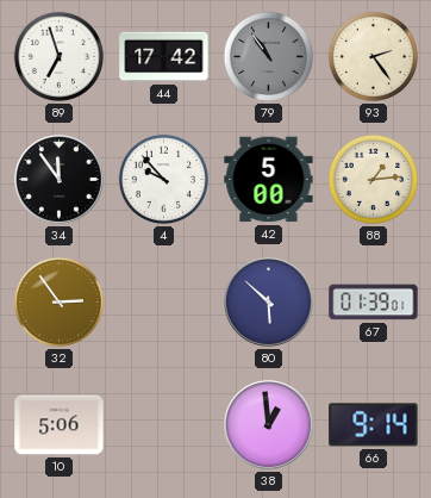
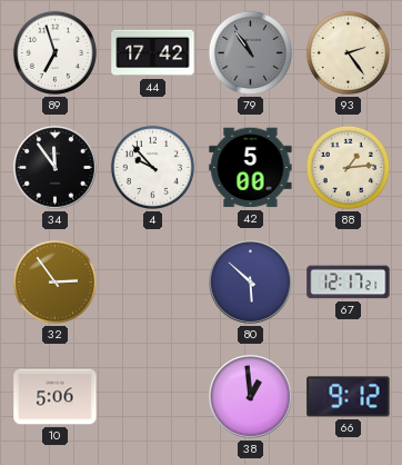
67: 01:39 -> 12:17
66: 9:14 -> 9:12
